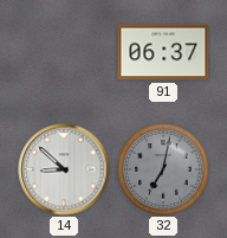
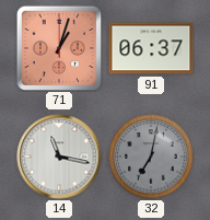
71: none -> 1:03
14: 8:52 -> 11:17
